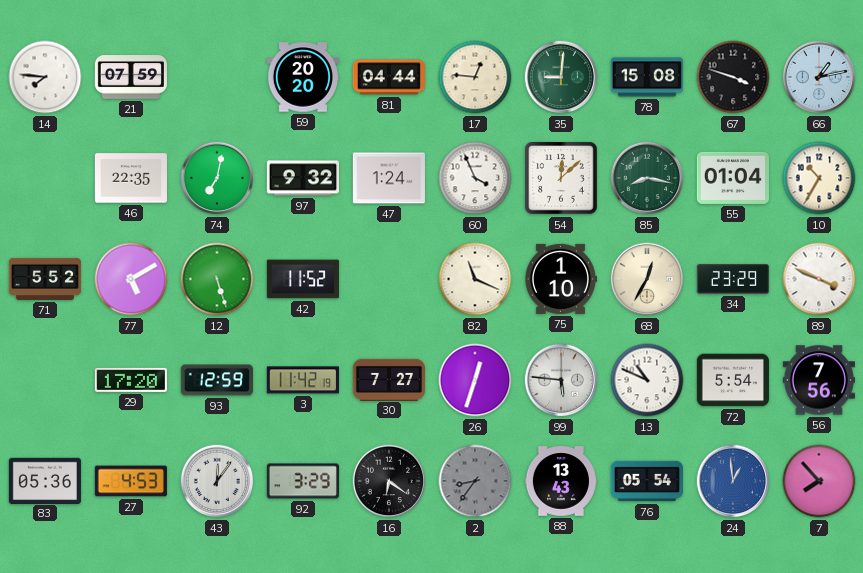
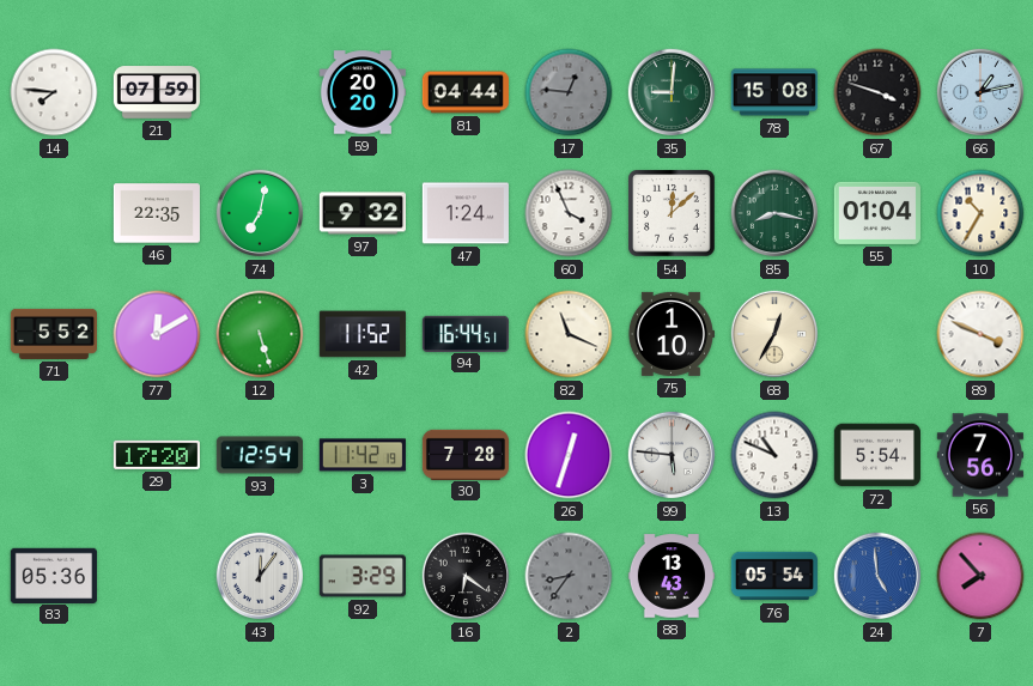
17 dial: cream -> grey
77: 5:10 -> 12:10
94: none -> 16:44
34: 23:29 -> none
93: 12:59 -> 12:54
30: 7:27 -> 7:28
27: 4:53 -> none
24: 12:59 -> 4:59
